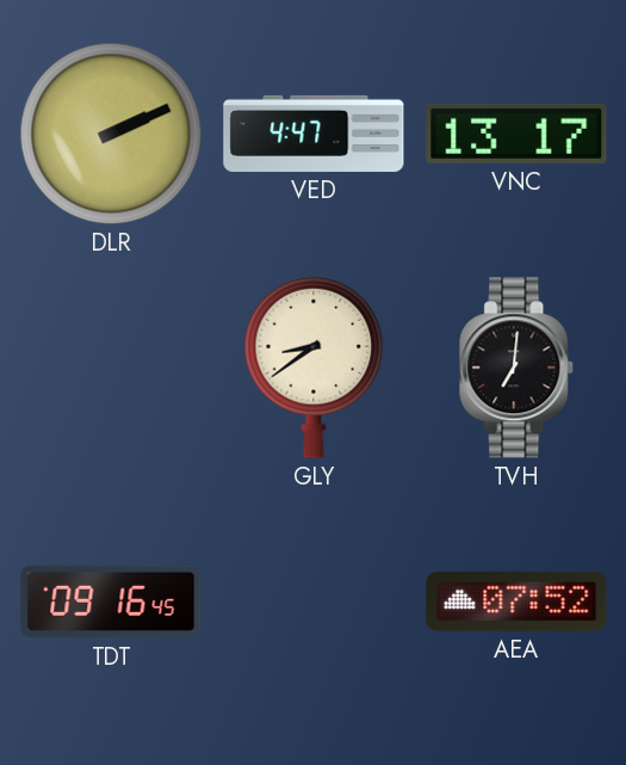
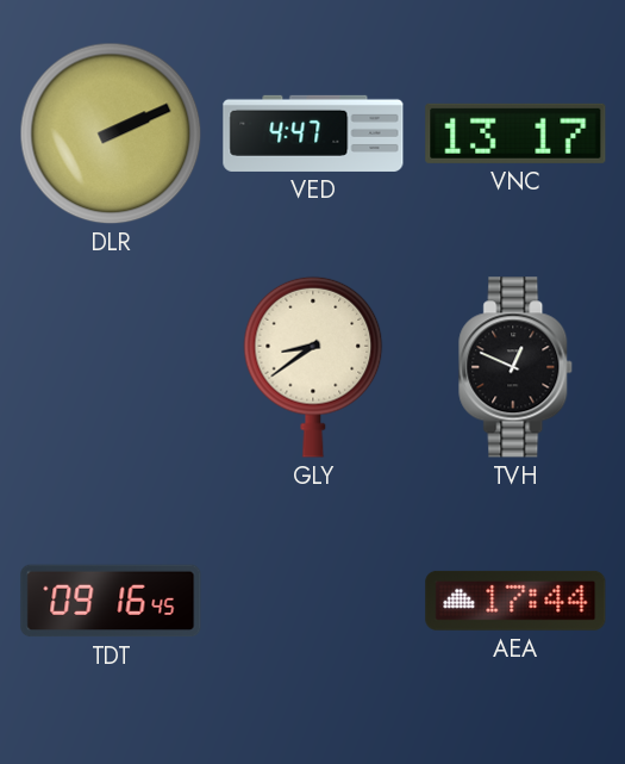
TVH: 7:01 -> 12:49
AEA: 07:52 -> 17:44
